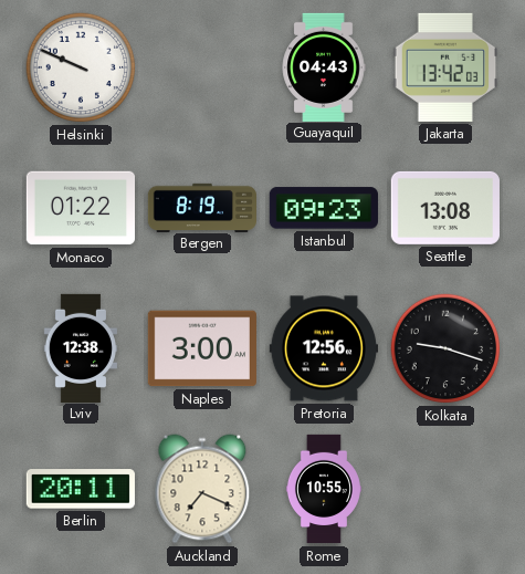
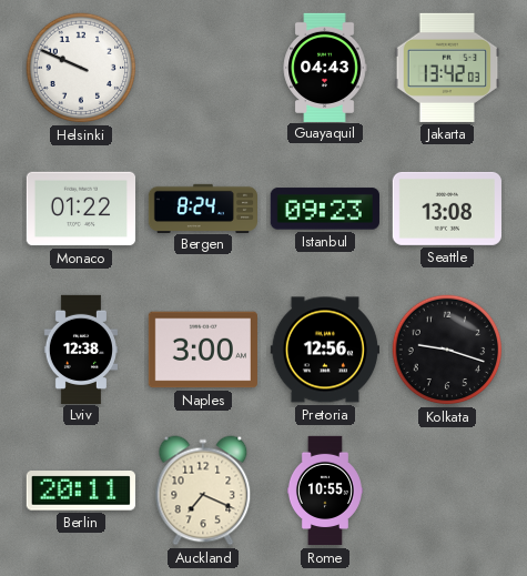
Bergen: 8:19 -> 8:24
